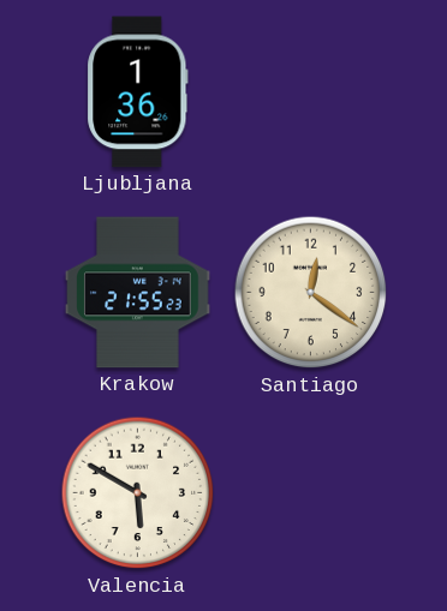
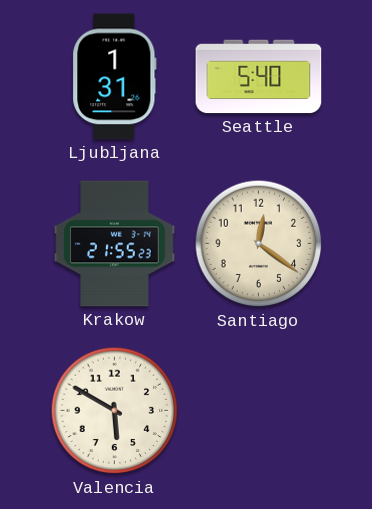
Ljubljana: 1:36 -> 1:31
Seattle: none -> 5:40
